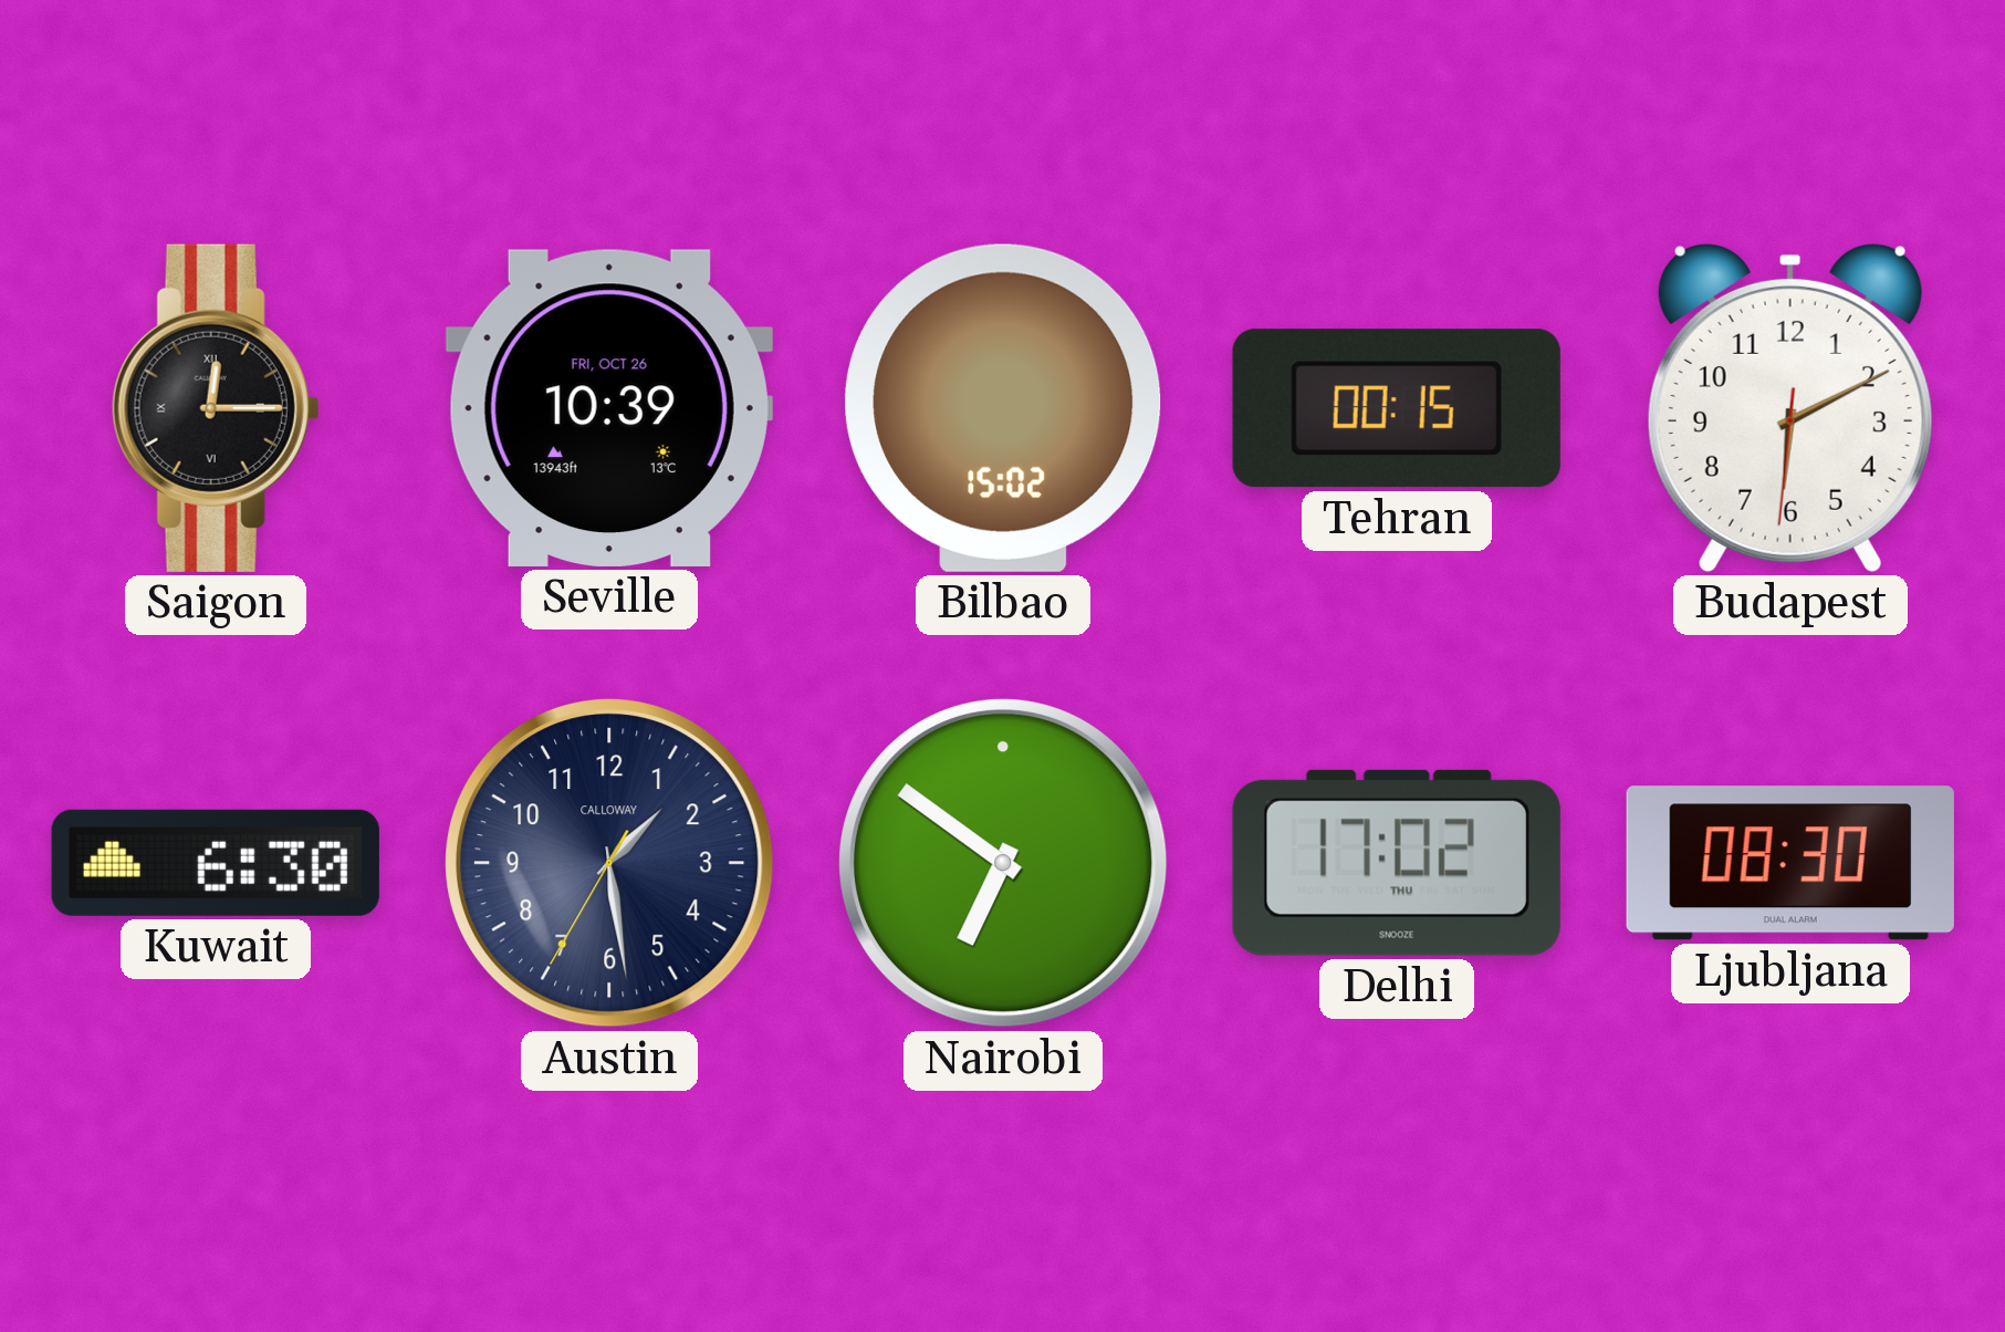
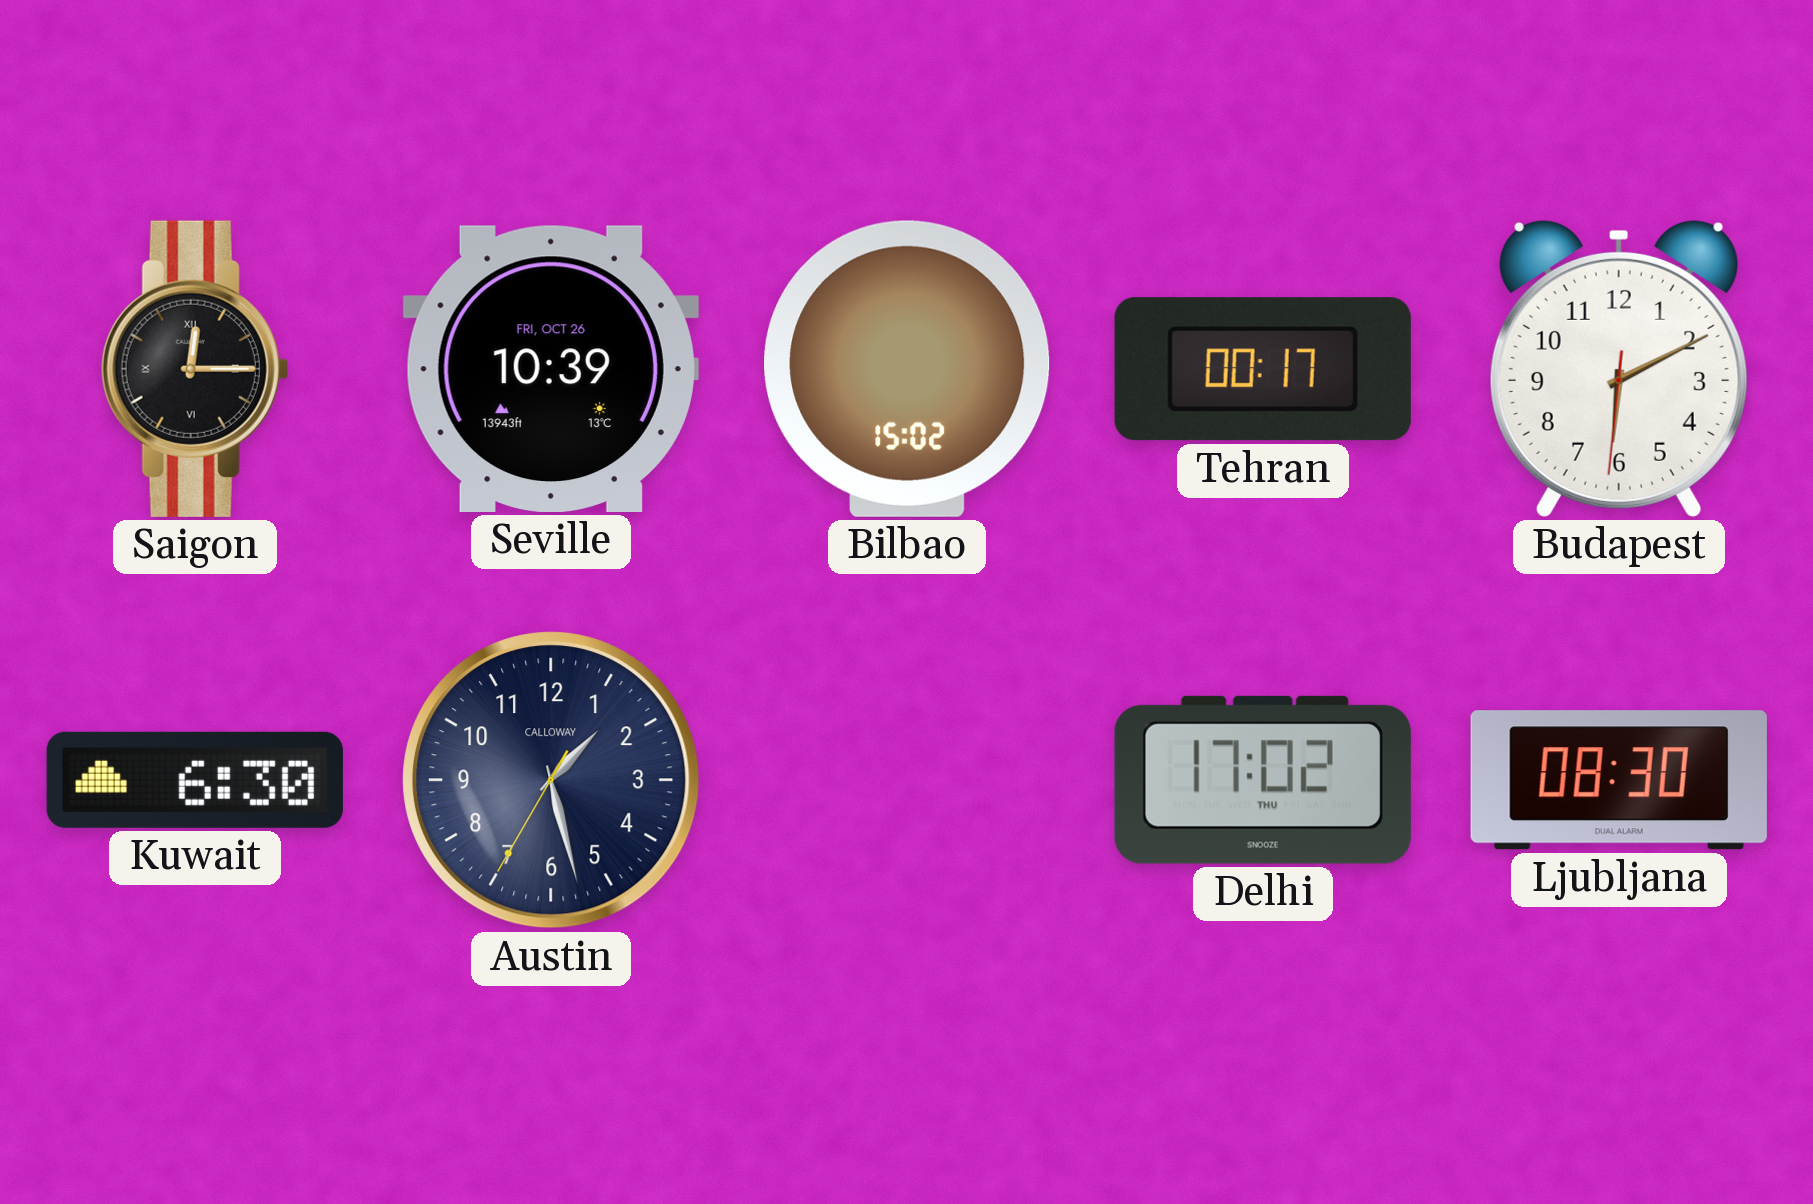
Tehran: 00:15 -> 00:17
Austin: 1:28 -> 1:27
Nairobi: 6:51 -> none
